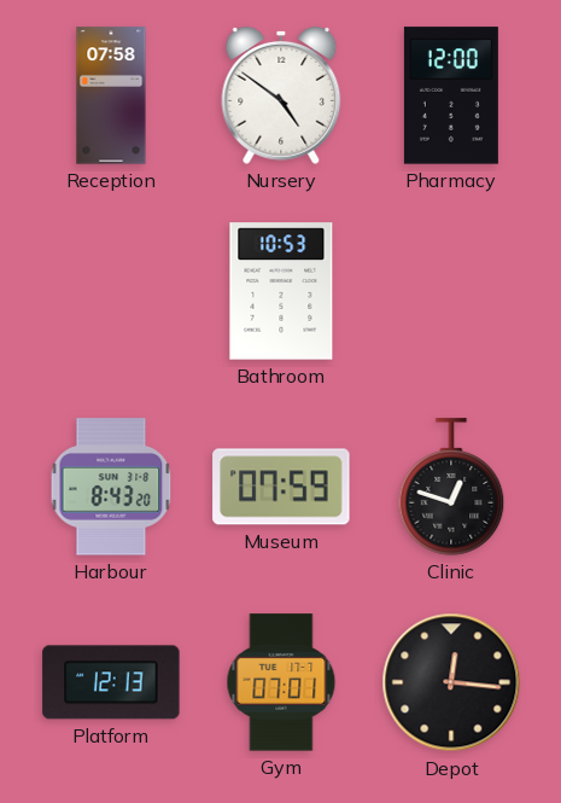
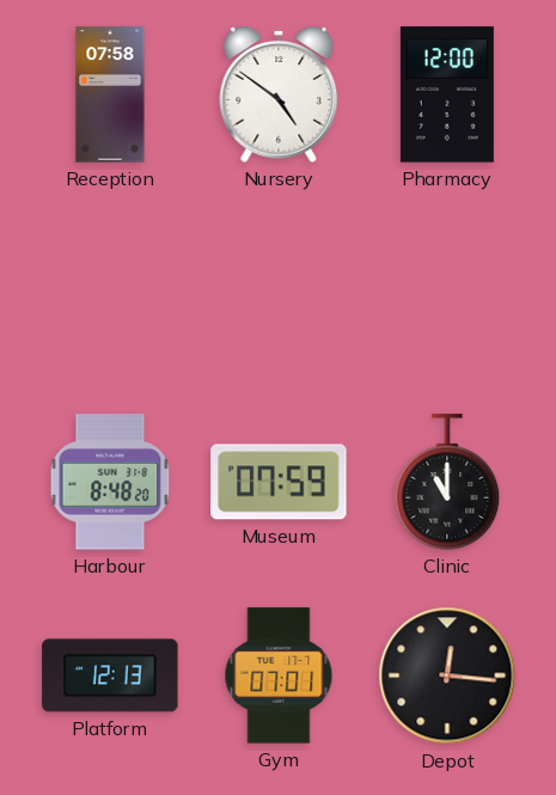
Bathroom: 10:53 -> none
Harbour: 8:43 -> 8:48
Clinic: 12:48 -> 11:00
